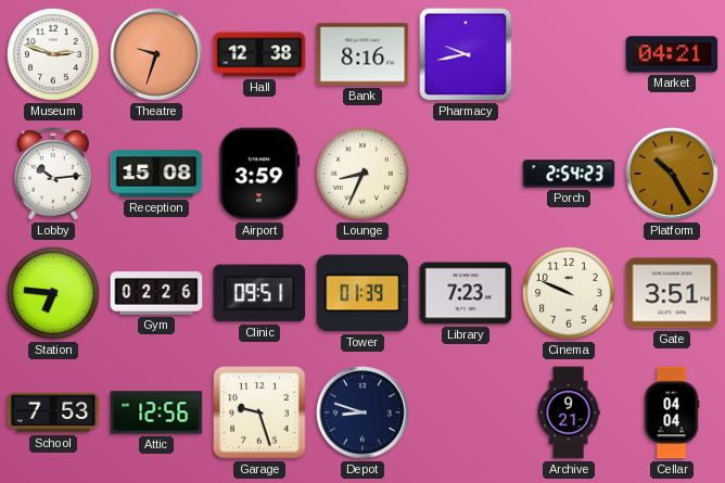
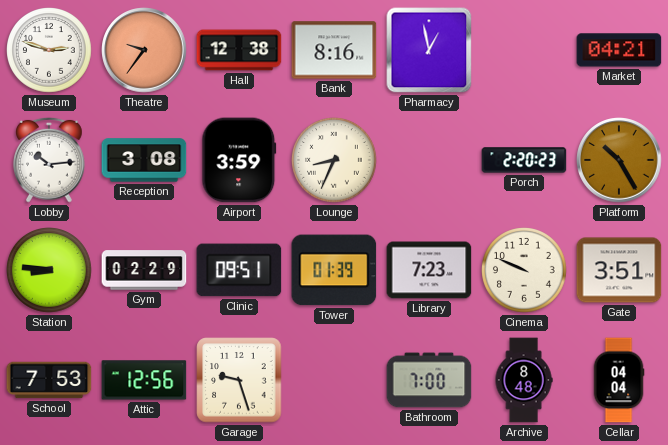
Theatre: 9:33 -> 9:36
Pharmacy: 9:43 -> 12:58
Reception: 15:08 -> 3:08
Porch: 2:54 -> 2:20
Station: 6:46 -> 8:46
Gym: 02:26 -> 02:29
Depot: 8:48 -> none
Bathroom: none -> 7:00
Archive: 9:21 -> 8:48
